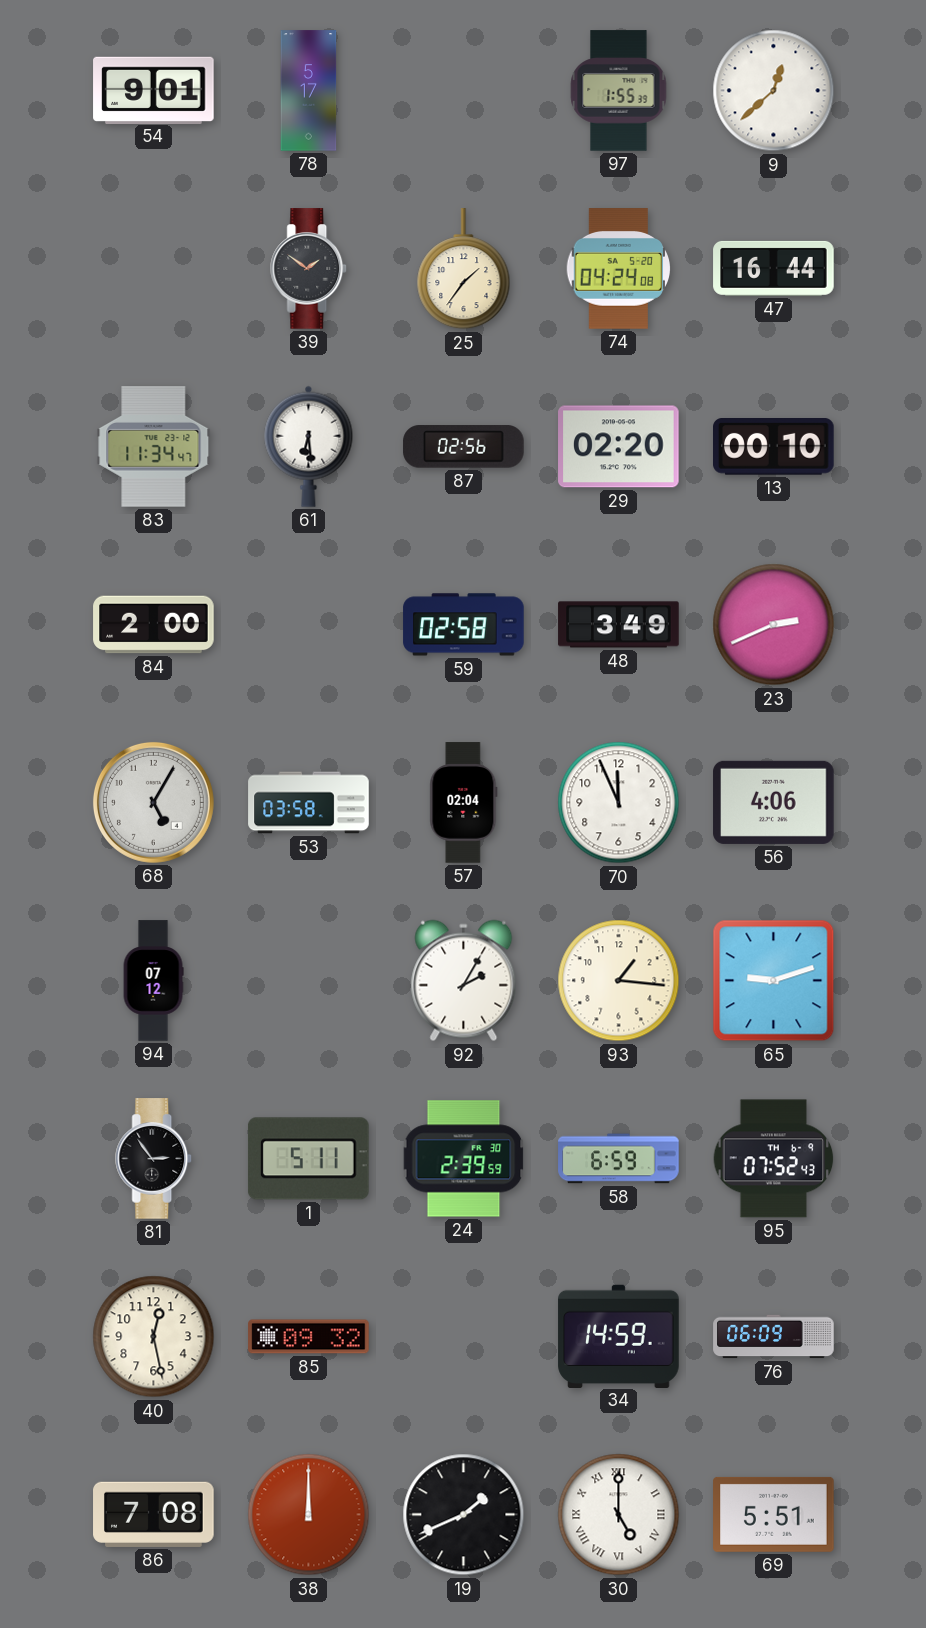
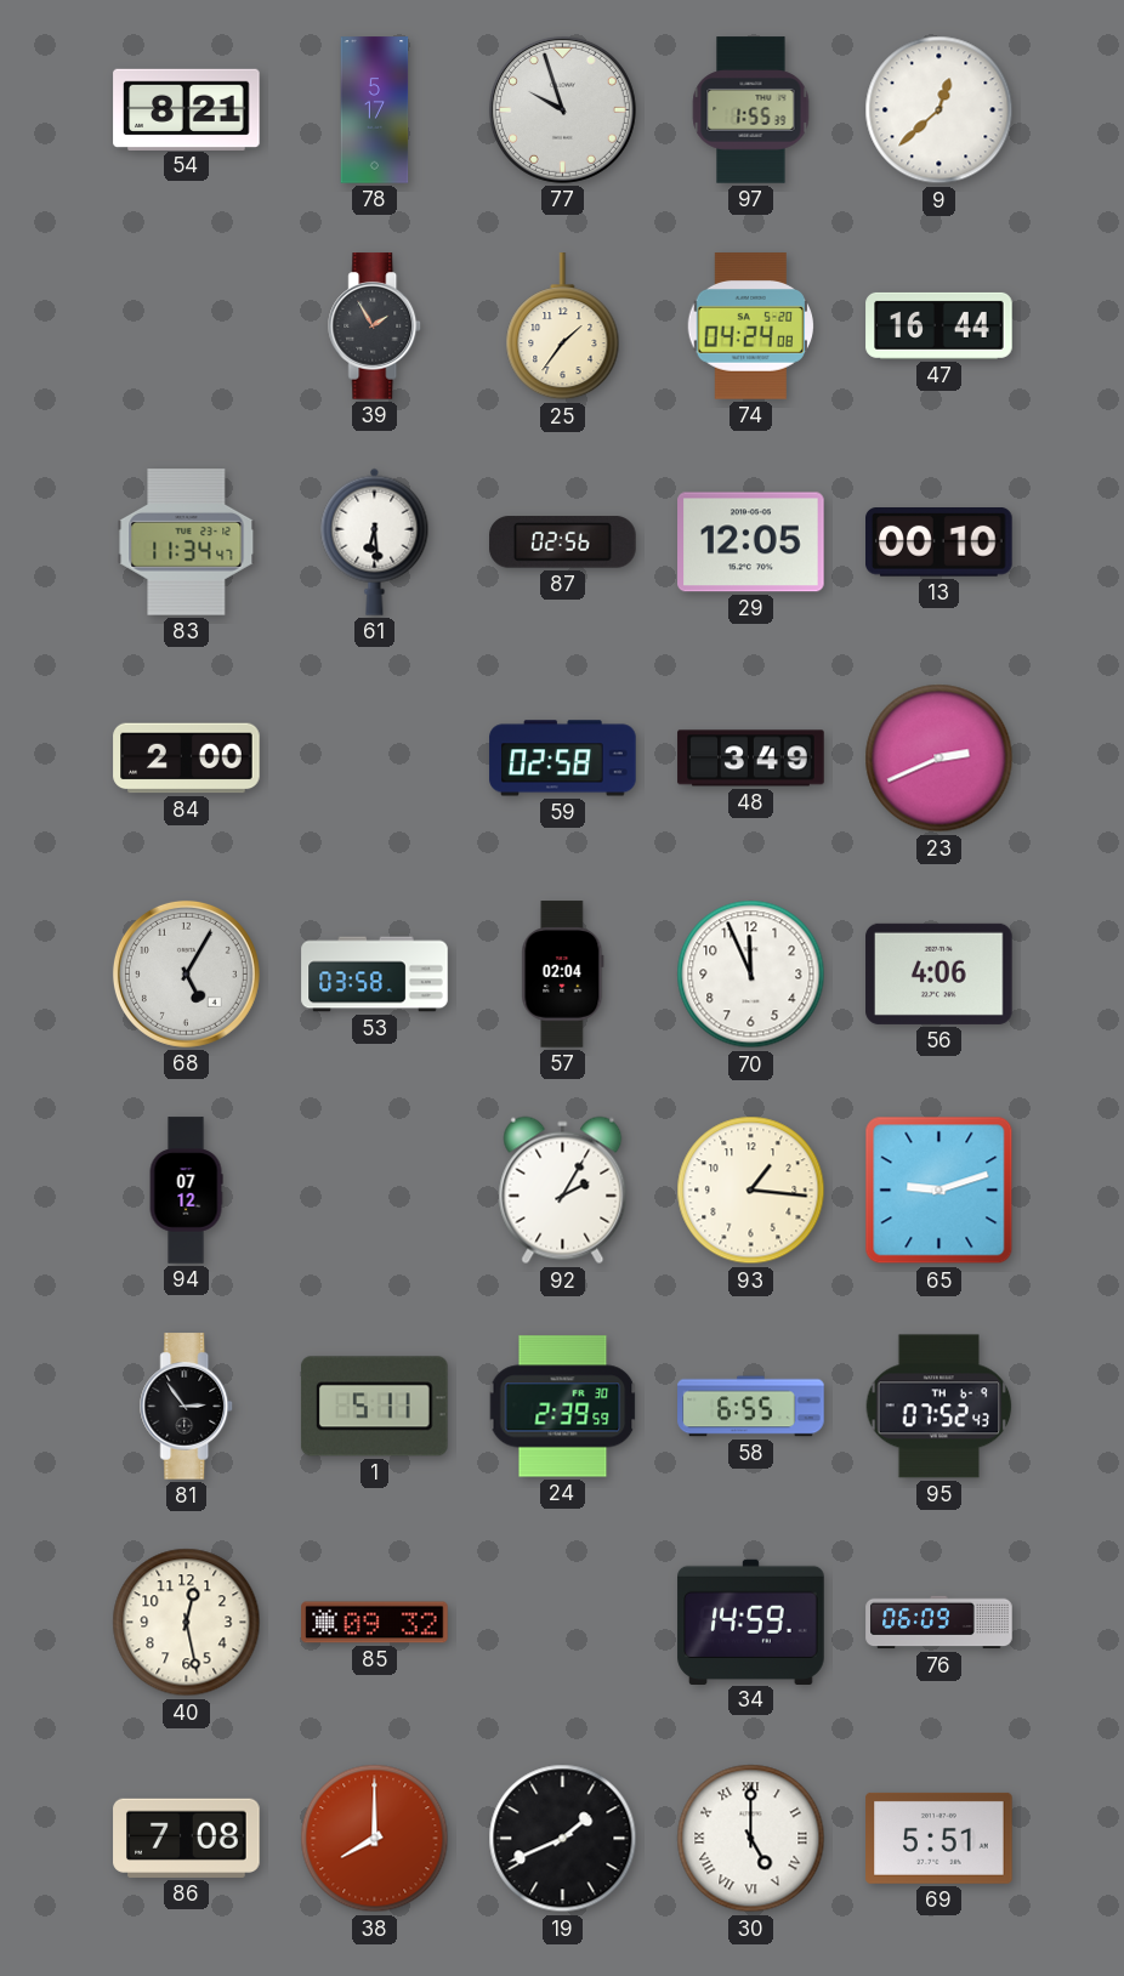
54: 9:01 -> 8:21
77: none -> 9:57
39: 1:51 -> 1:55
29: 02:20 -> 12:05
58: 6:59 -> 6:55
38: 12:00 -> 8:00
